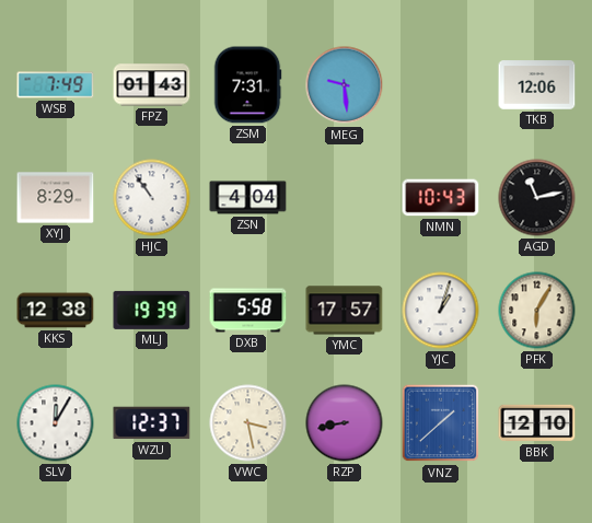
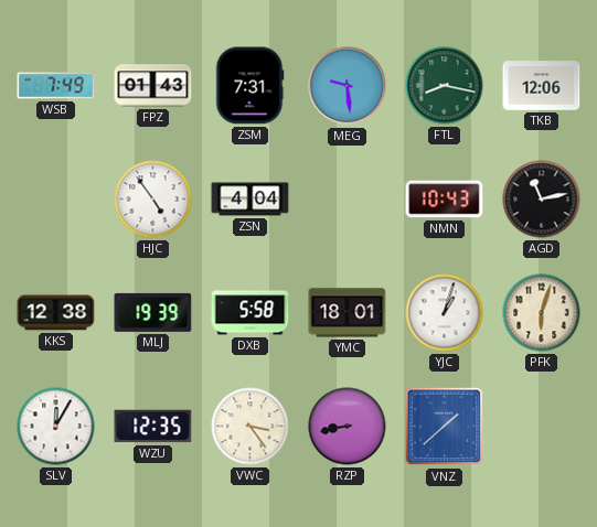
FTL: none -> 8:17
XYJ: 8:29 -> none
HJC: 10:54 -> 4:54
YMC: 17:57 -> 18:01
PFK: 6:05 -> 6:03
WZU: 12:37 -> 12:35
VWC: 3:28 -> 3:24
BBK: 12:10 -> none
